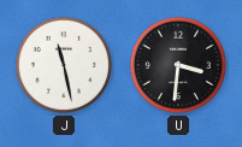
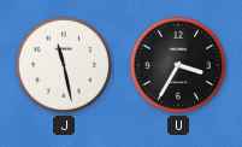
U: 3:31 -> 3:35
